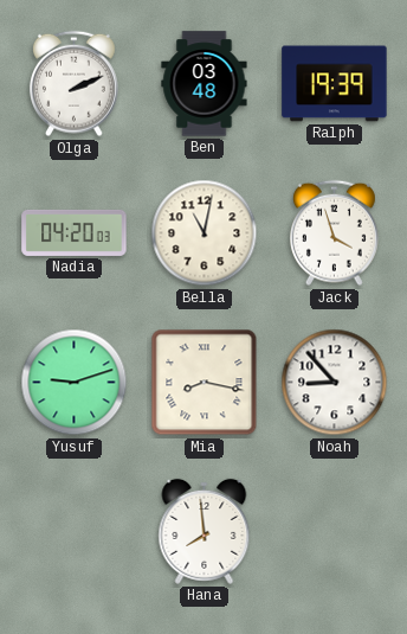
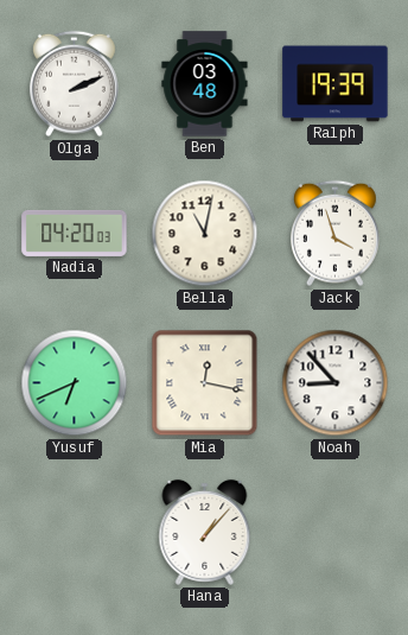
Yusuf: 9:12 -> 6:41
Mia: 8:17 -> 12:17
Hana: 7:59 -> 1:07
